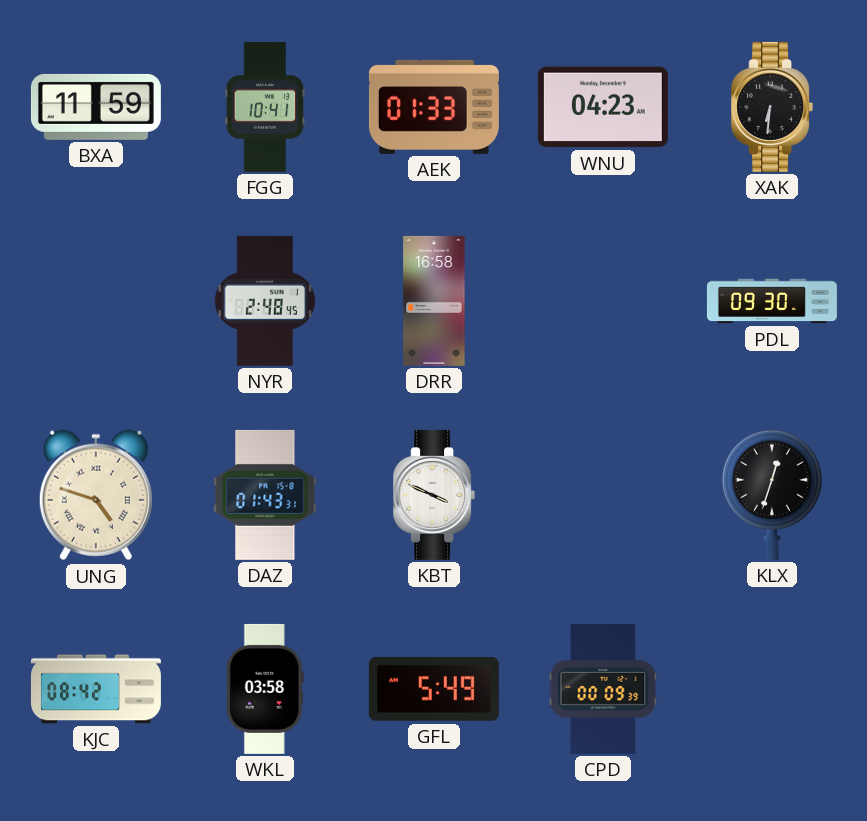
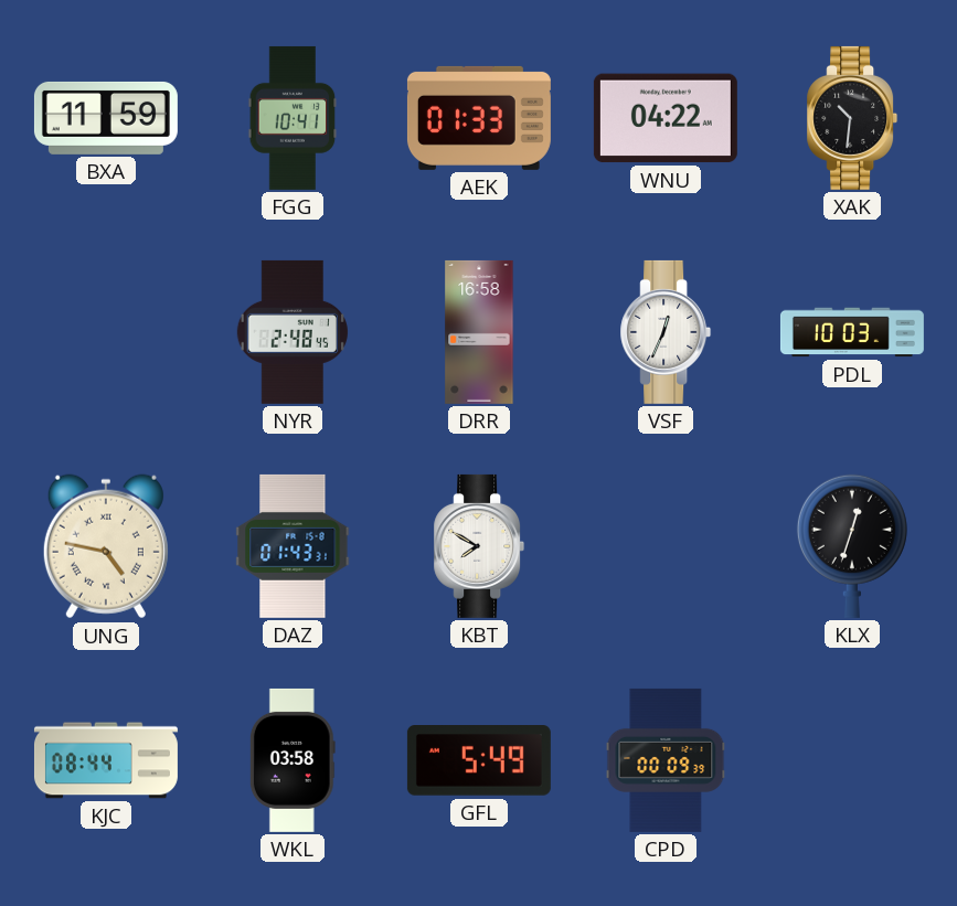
WNU: 04:23 -> 04:22
XAK: 6:31 -> 10:31
VSF: none -> 12:34
PDL: 09:30 -> 10:03
UNG: 4:48 -> 4:47
KBT: 3:49 -> 7:50
KJC: 08:42 -> 08:44
